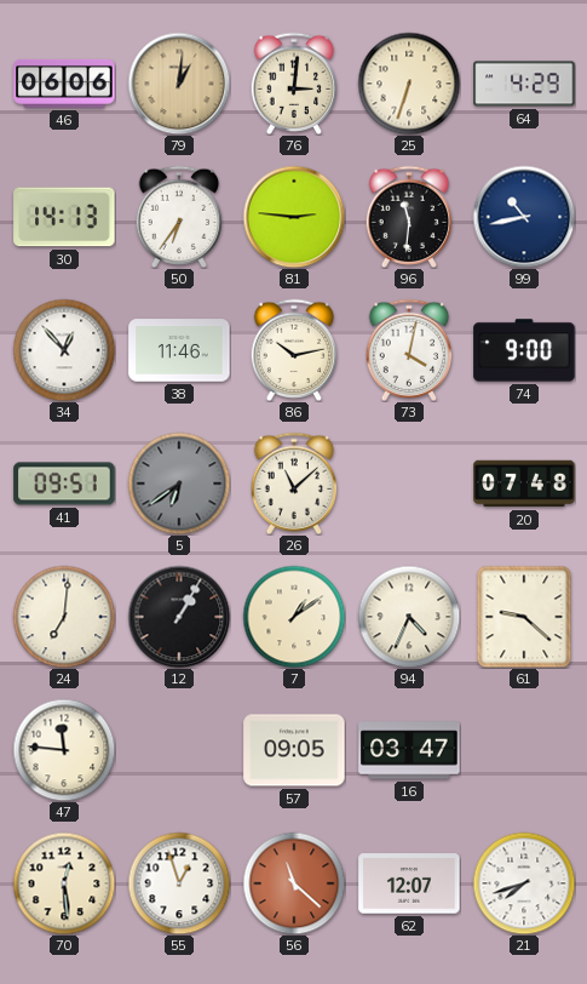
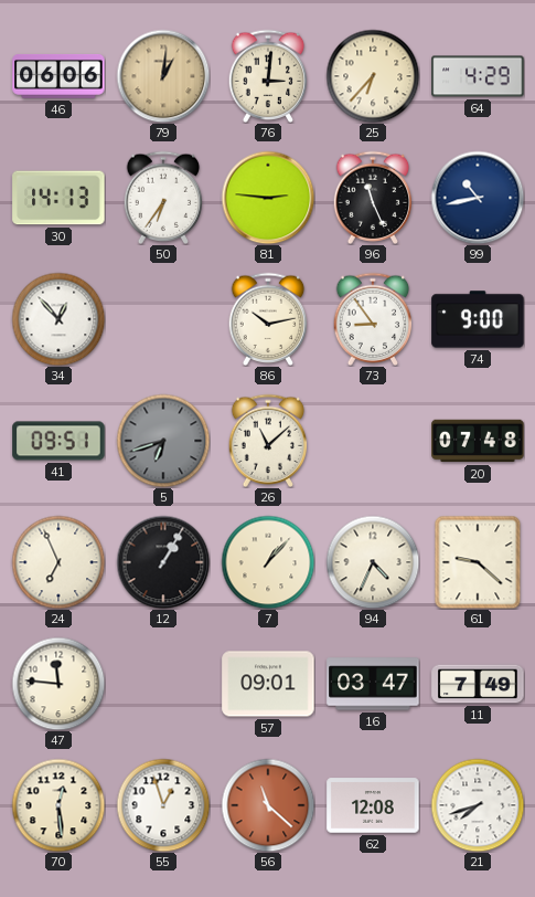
25: 6:33 -> 6:37
96: 11:31 -> 11:26
38: 11:46 -> none
73: 4:02 -> 8:54
5: 6:39 -> 6:42
24: 7:01 -> 6:56
7: 1:09 -> 1:07
57: 09:05 -> 09:01
11: none -> 7:49
62: 12:07 -> 12:08
